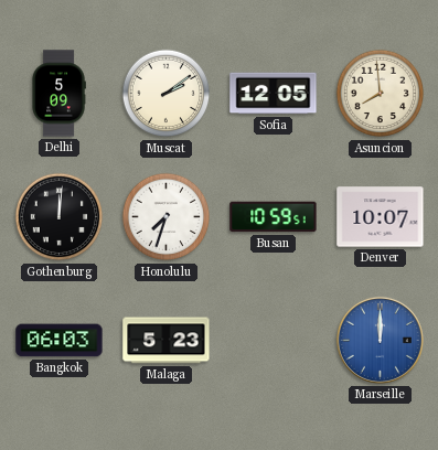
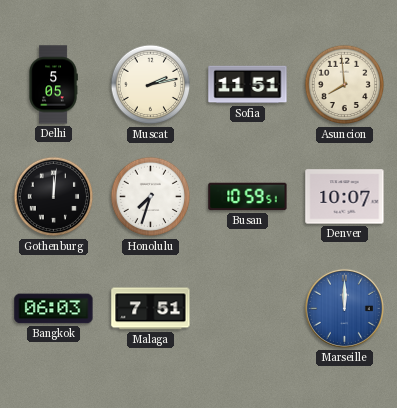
Delhi: 5:09 -> 5:05
Muscat: 2:09 -> 2:13
Sofia: 12:05 -> 11:51
Malaga: 5:23 -> 7:51
